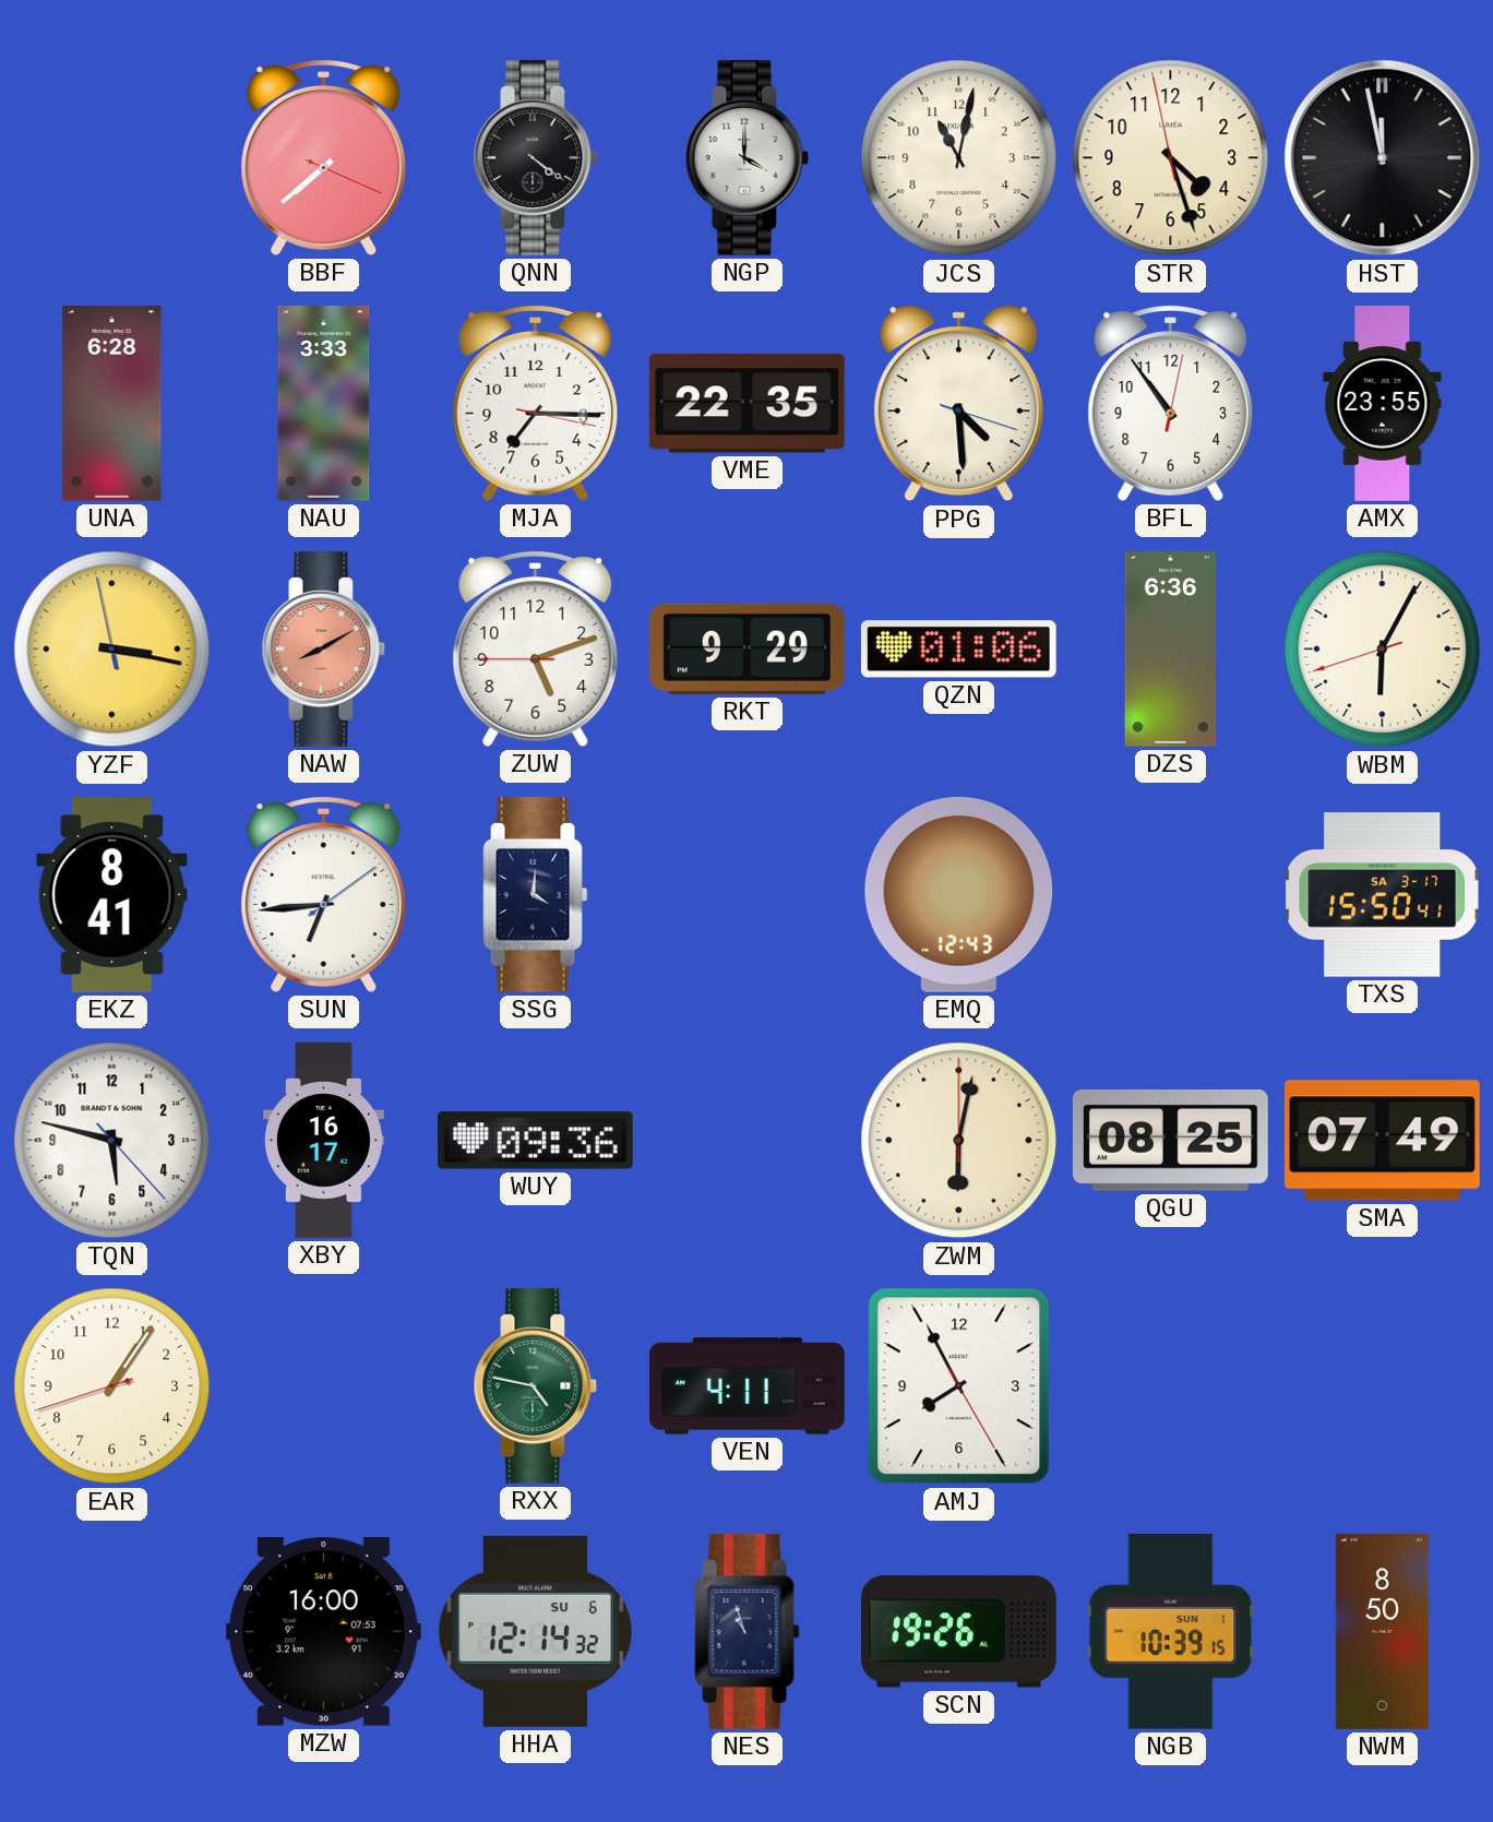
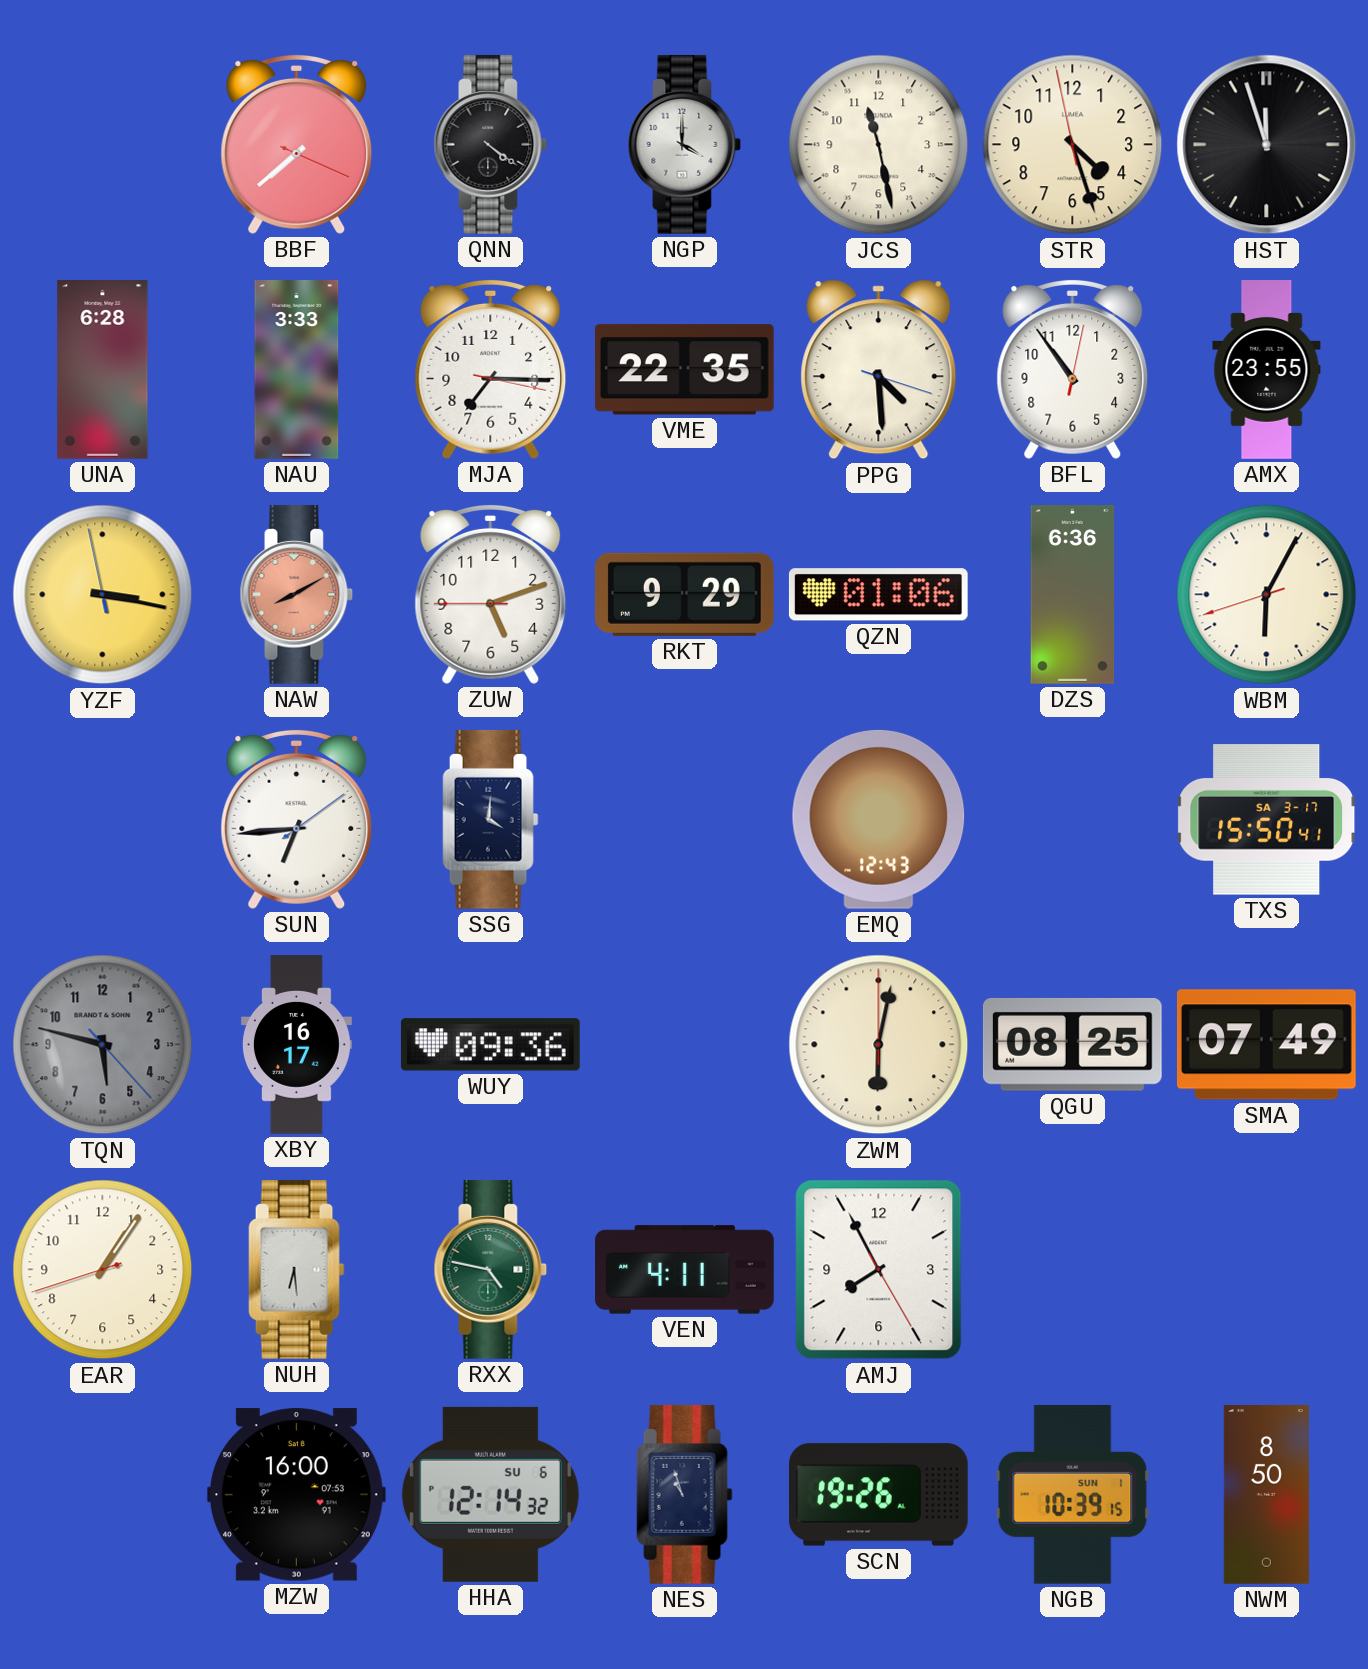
JCS: 11:02 -> 11:28
HST: 11:58 -> 11:57
EKZ: 8:41 -> none
TQN dial: white -> grey
NUH: none -> 6:29
